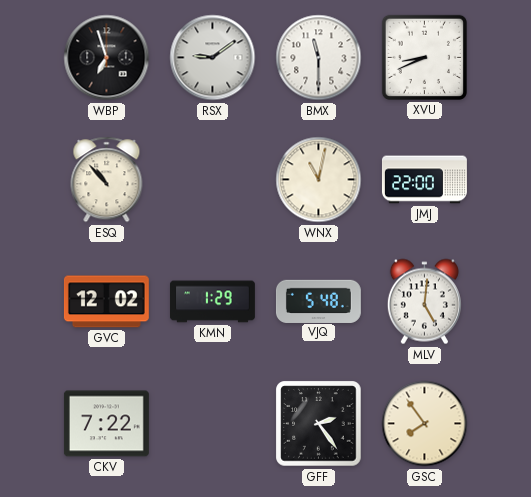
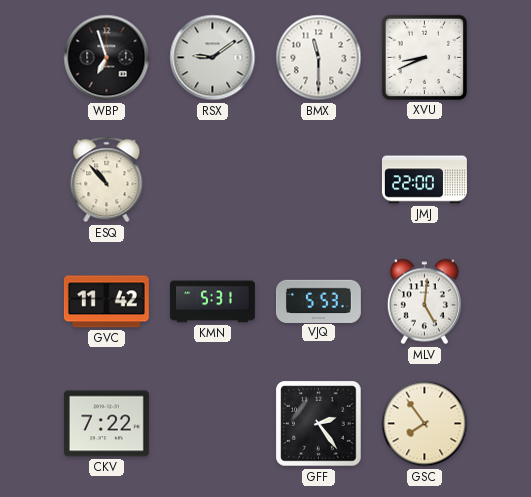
WNX: 11:02 -> none
GVC: 12:02 -> 11:42
KMN: 1:29 -> 5:31
VJQ: 5:48 -> 5:53
